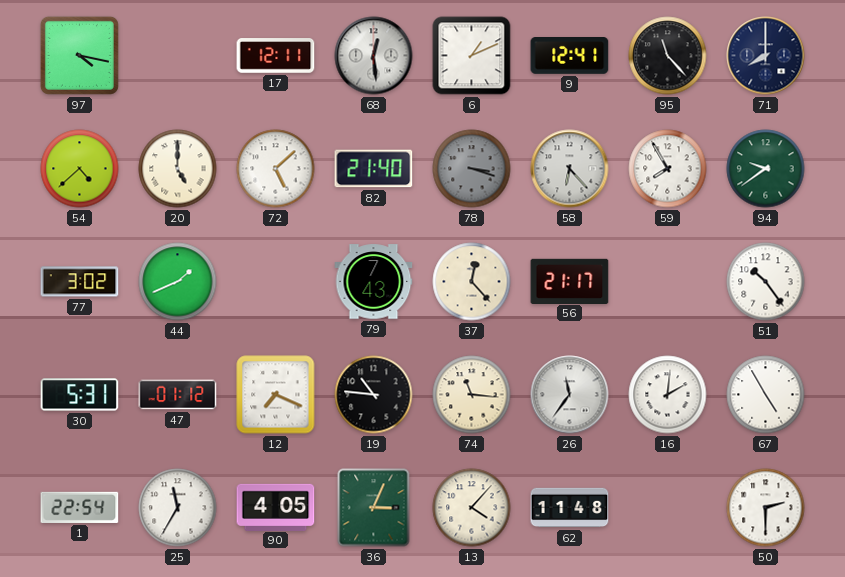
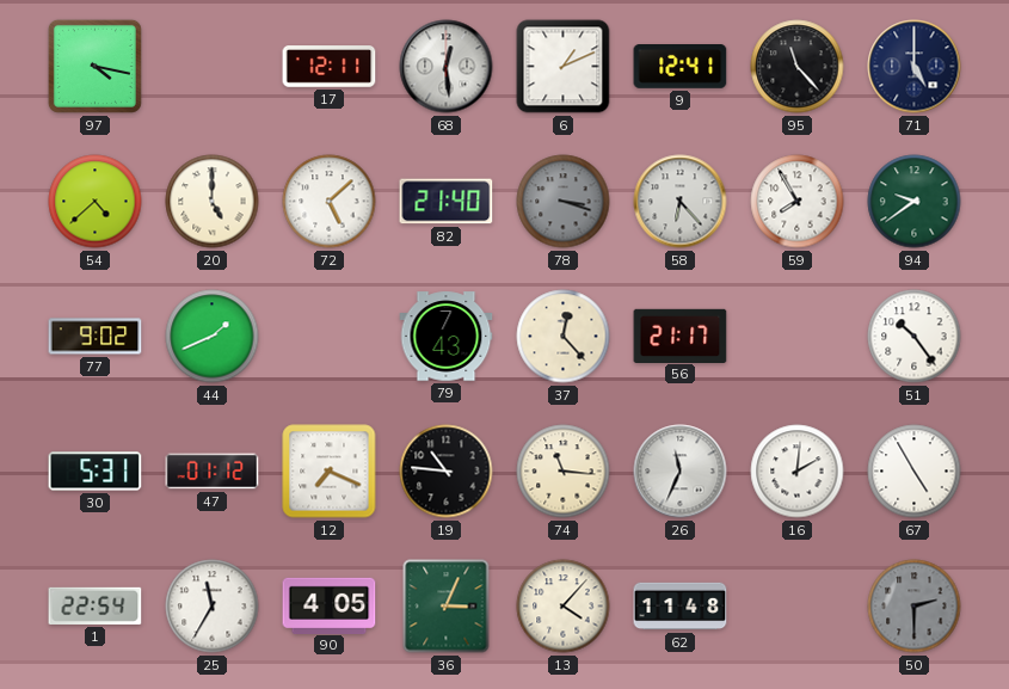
71: 8:00 -> 5:00
77: 3:02 -> 9:02
26: 11:36 -> 11:34
50 dial: white -> grey
